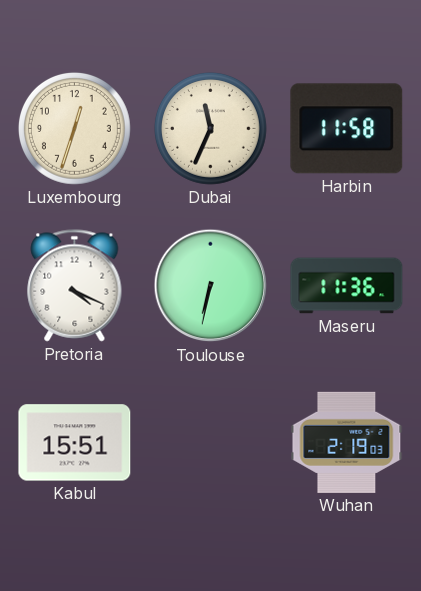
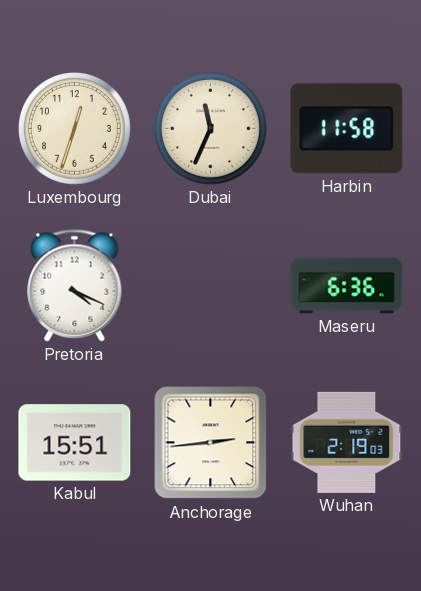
Toulouse: 6:32 -> none
Maseru: 11:36 -> 6:36
Anchorage: none -> 2:44
